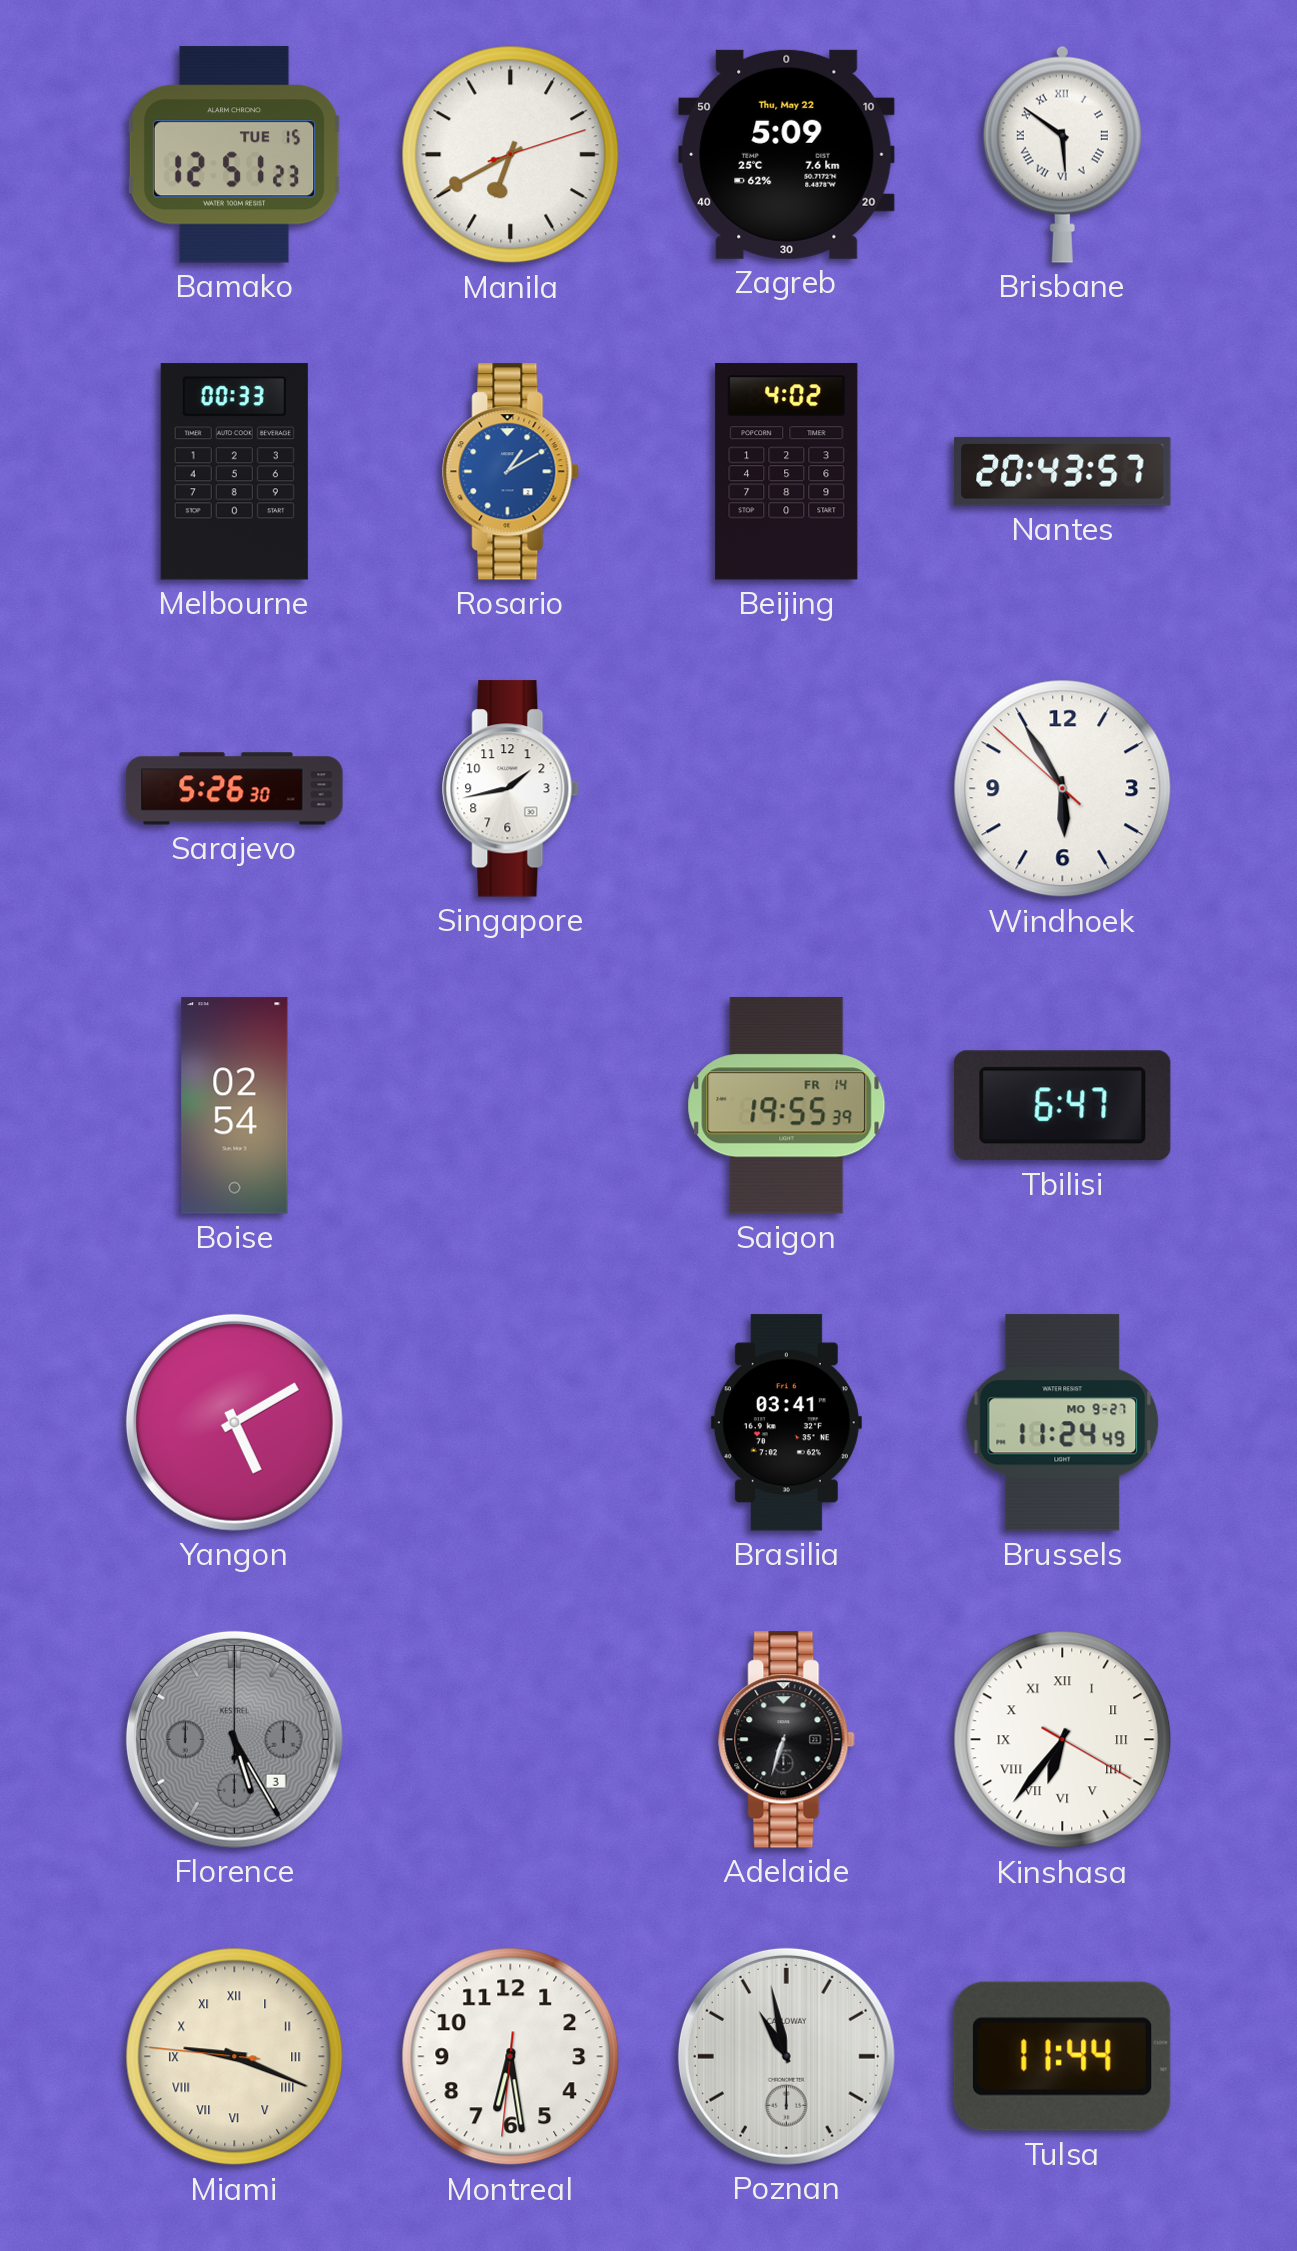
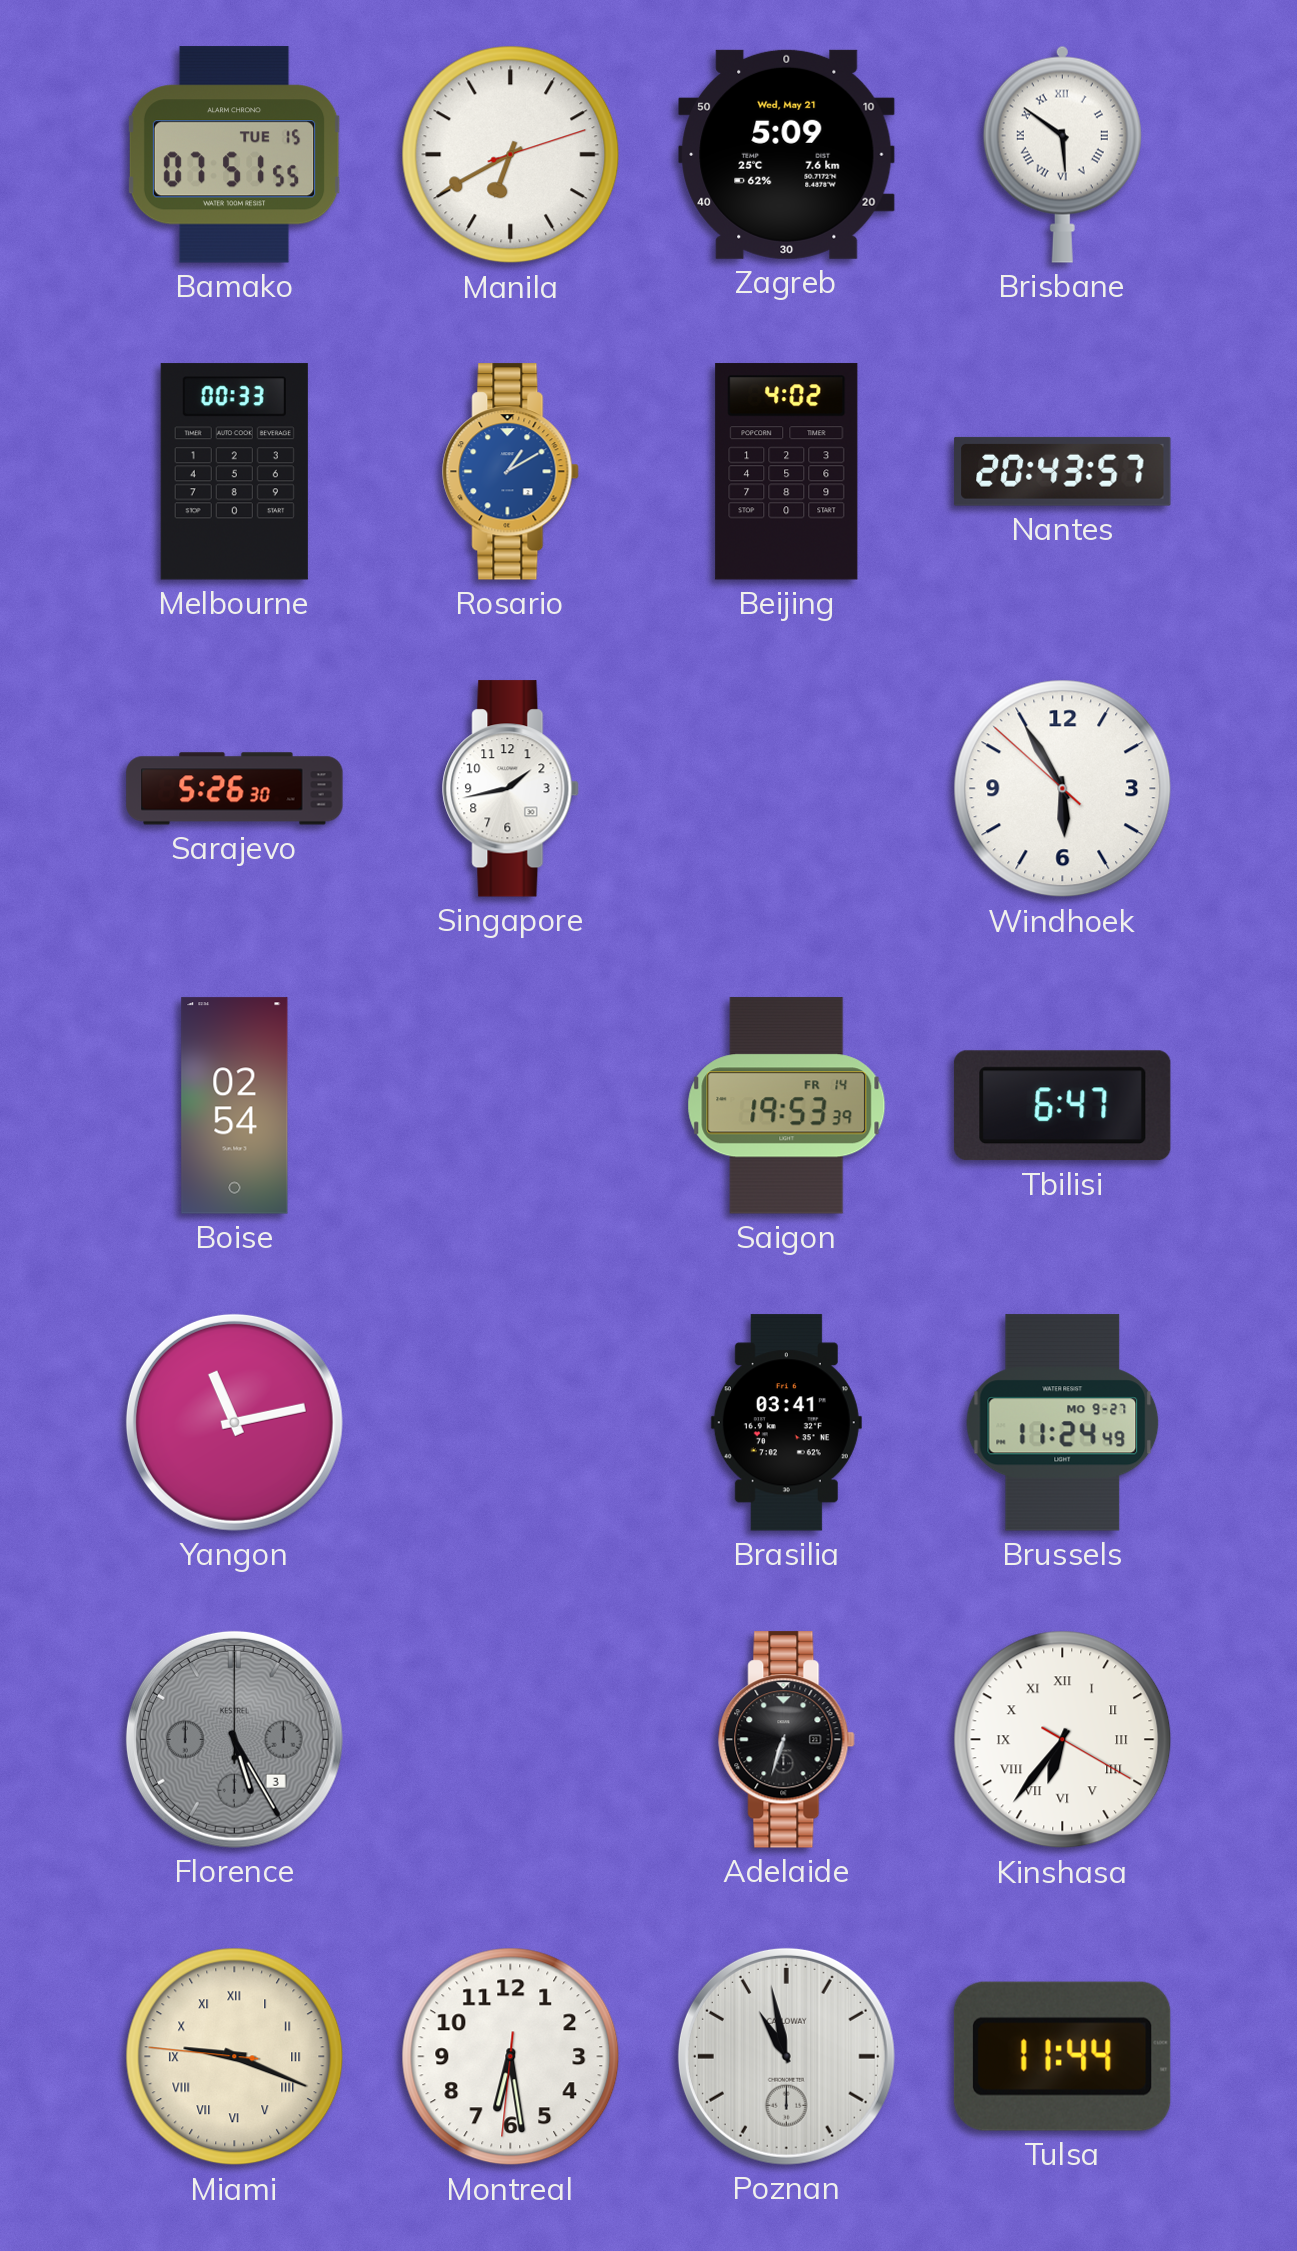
Bamako: 12:51 -> 07:51
Zagreb date: Thu, May 22 -> Wed, May 21
Saigon: 19:55 -> 19:53
Yangon: 5:10 -> 11:13
